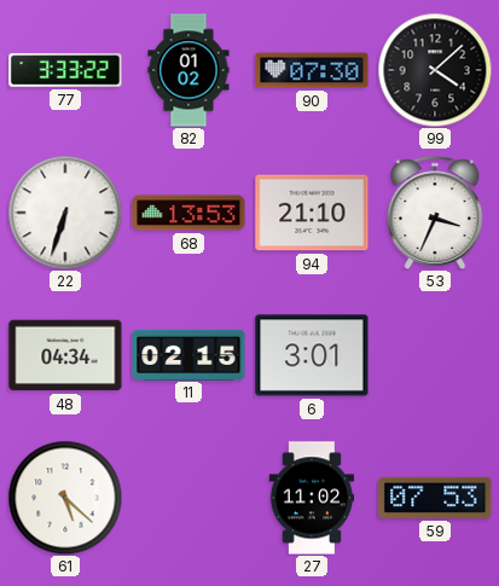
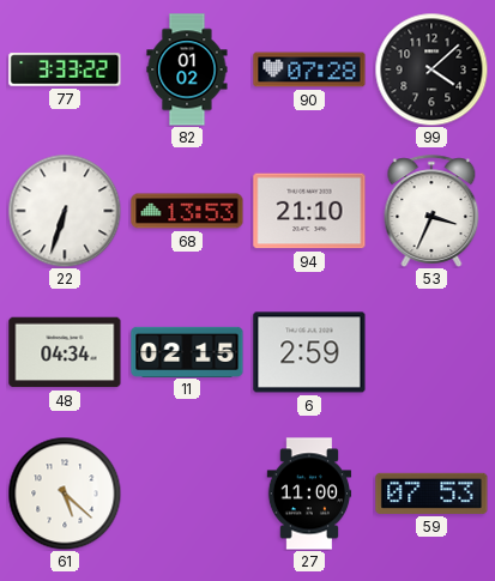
90: 07:30 -> 07:28
6: 3:01 -> 2:59
27: 11:02 -> 11:00
